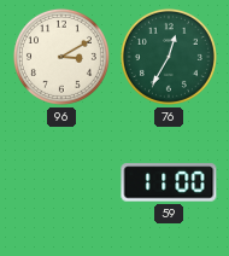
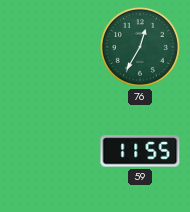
96: 3:10 -> none
59: 11:00 -> 11:55
